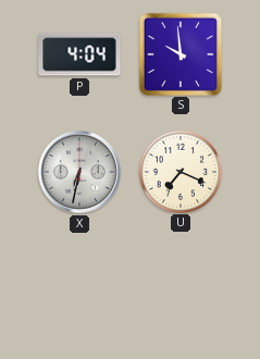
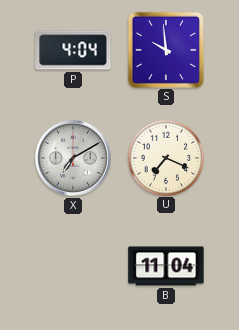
X: 6:32 -> 7:10
B: none -> 11:04
